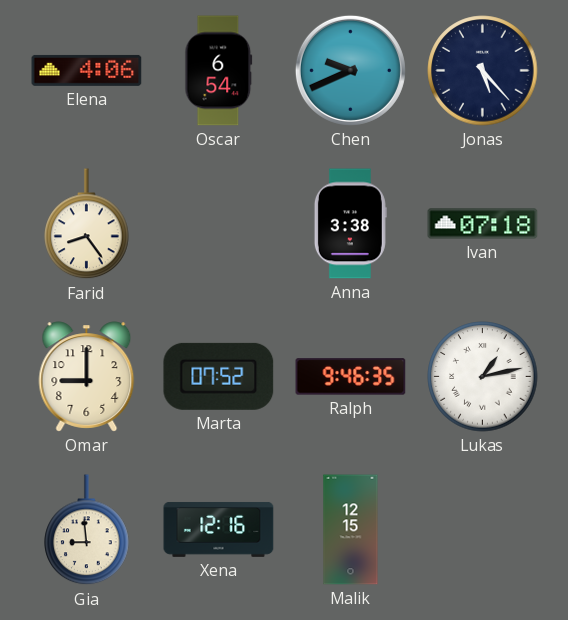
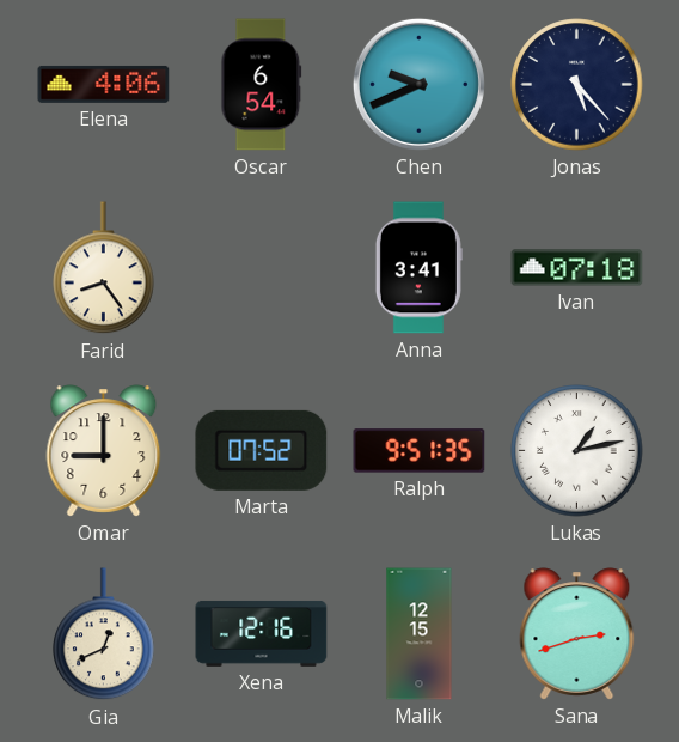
Anna: 3:38 -> 3:41
Ralph: 9:46 -> 9:51
Gia: 8:59 -> 12:41
Sana: none -> 2:42
